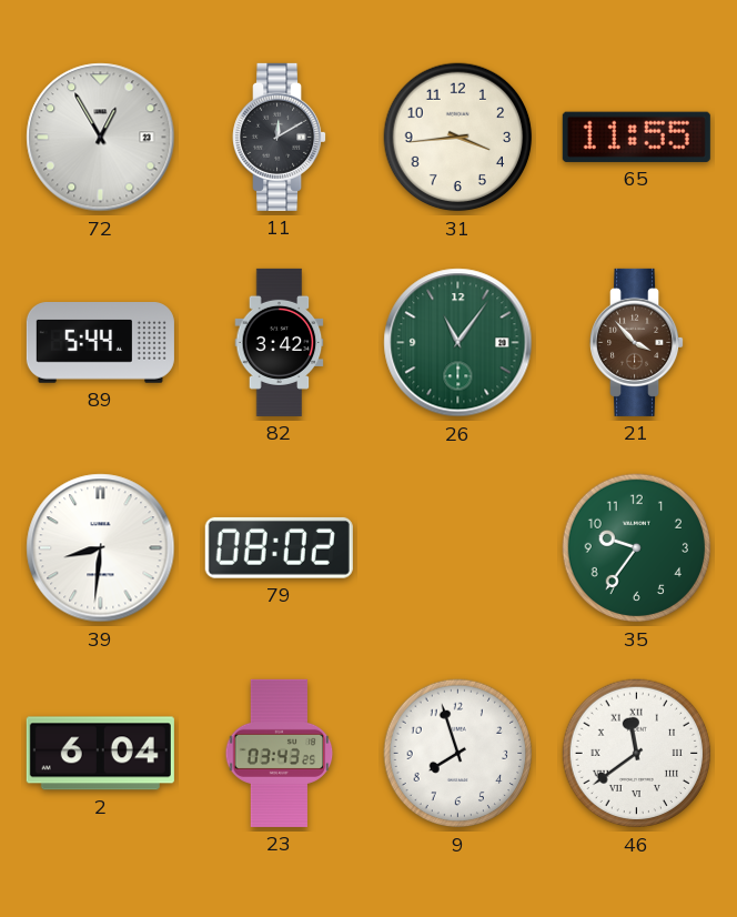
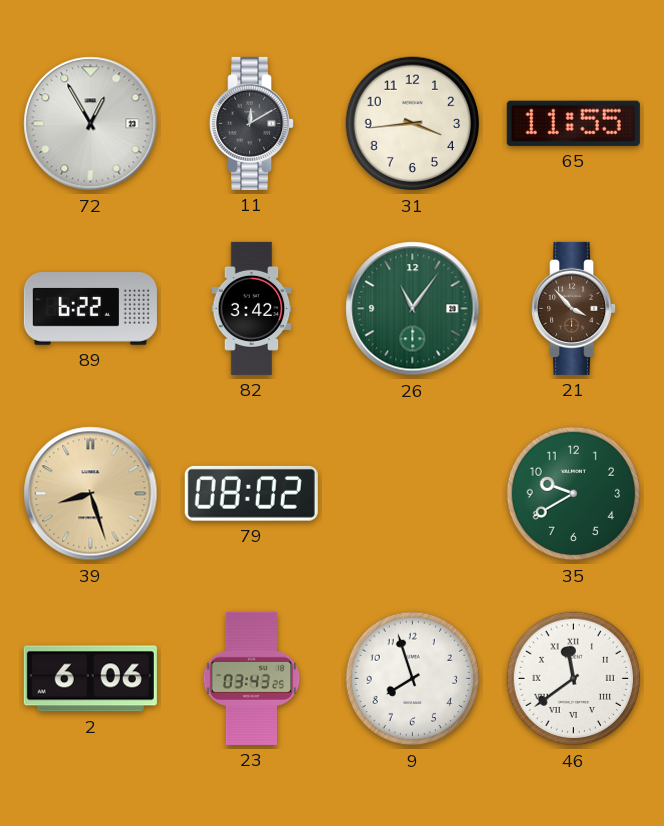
89: 5:44 -> 6:22
39: 8:31 -> 8:27
39 dial: white -> champagne
35: 9:36 -> 9:40
2: 6:04 -> 6:06
